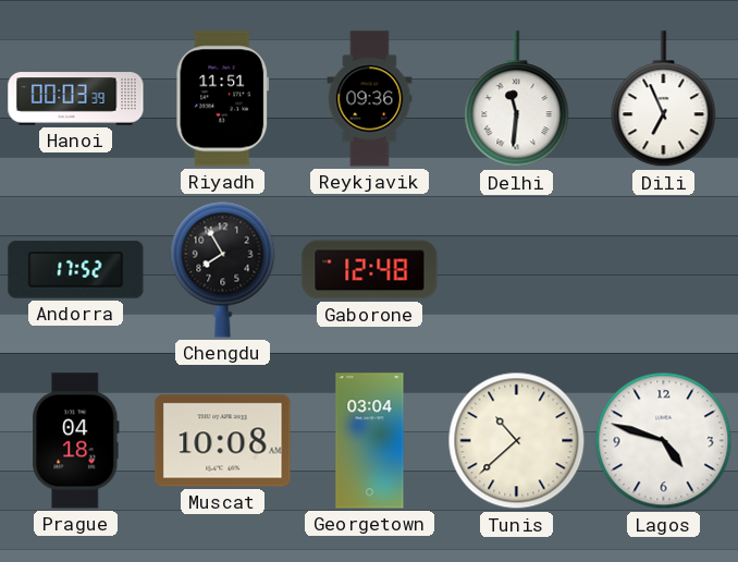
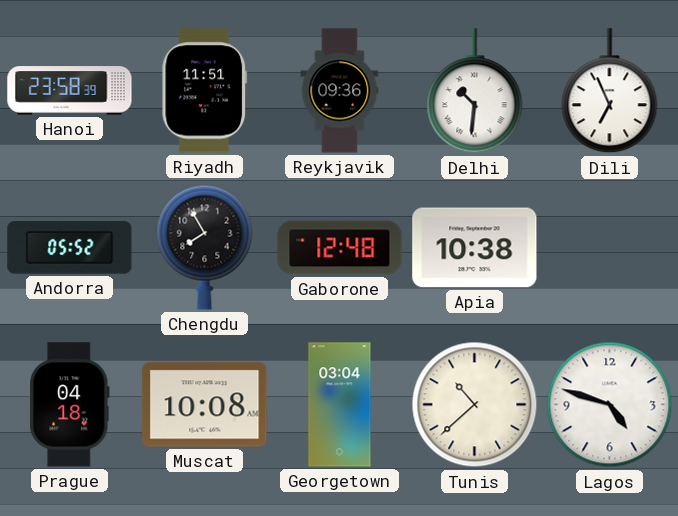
Hanoi: 00:03 -> 23:58
Delhi: 11:31 -> 10:31
Andorra: 17:52 -> 05:52
Apia: none -> 10:38
